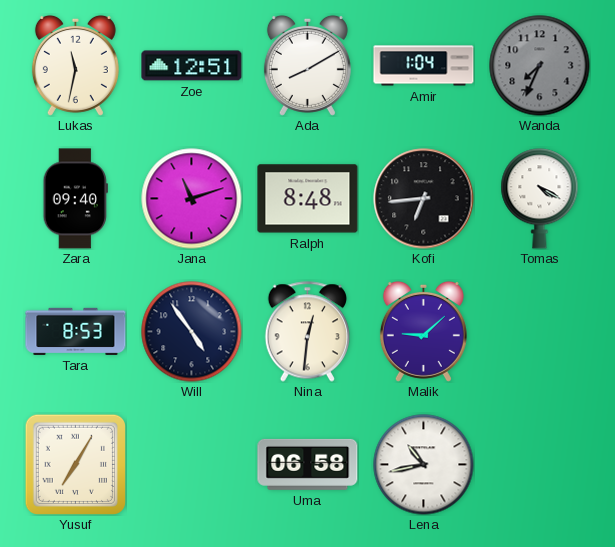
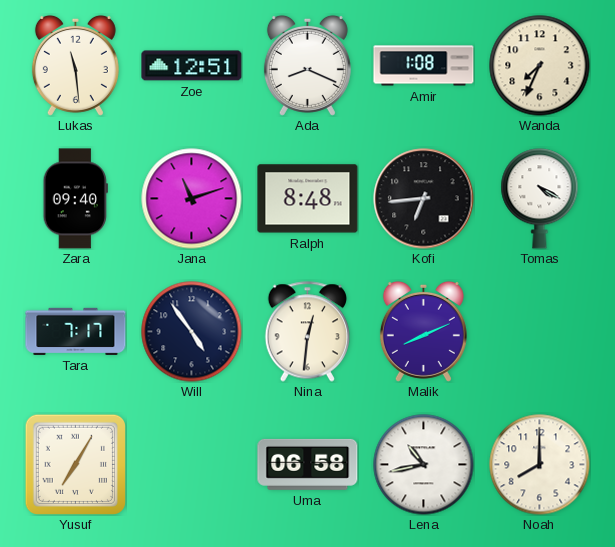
Lukas: 11:32 -> 11:29
Ada: 8:10 -> 8:19
Amir: 1:04 -> 1:08
Wanda dial: grey -> cream
Tara: 8:53 -> 7:17
Malik: 9:08 -> 8:11
Noah: none -> 8:00
